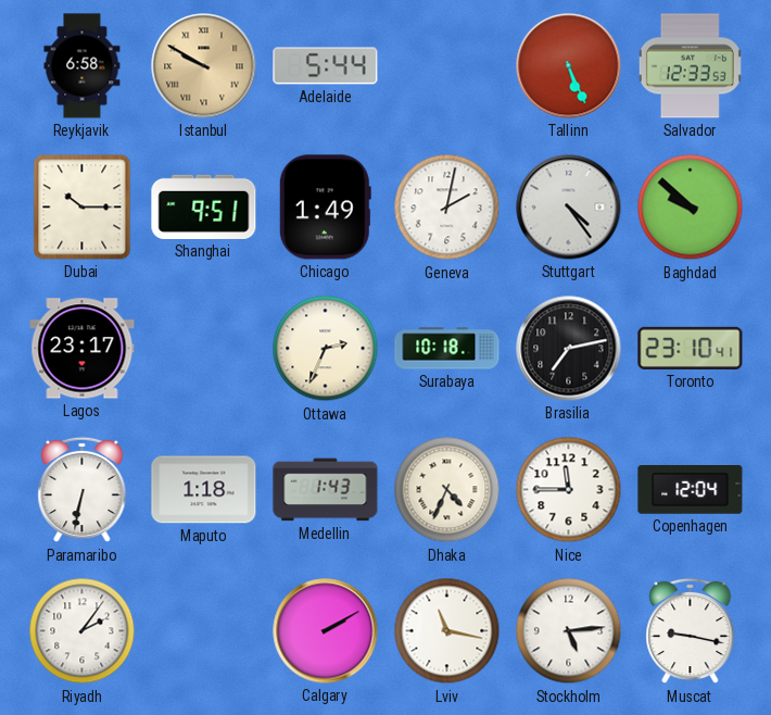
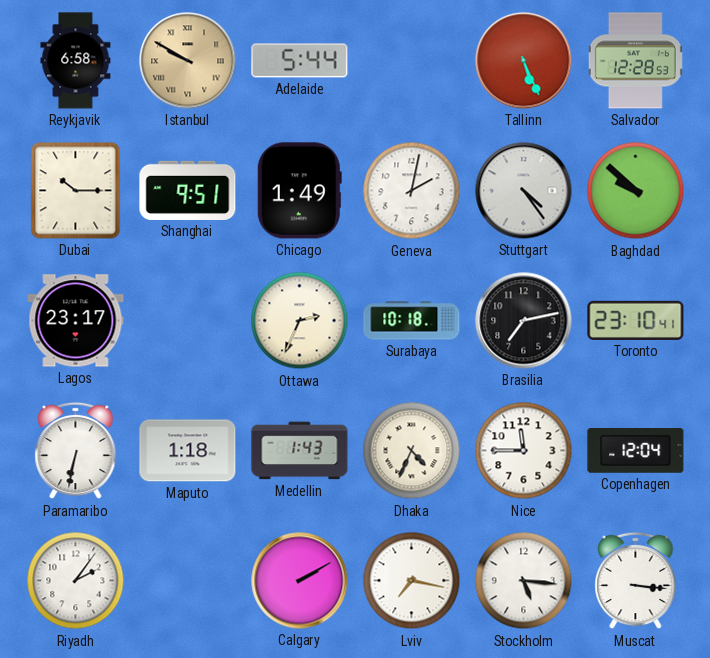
Salvador: 12:33 -> 12:28
Lviv: 11:17 -> 7:17
Stockholm: 5:14 -> 5:16
Muscat: 9:17 -> 3:16
